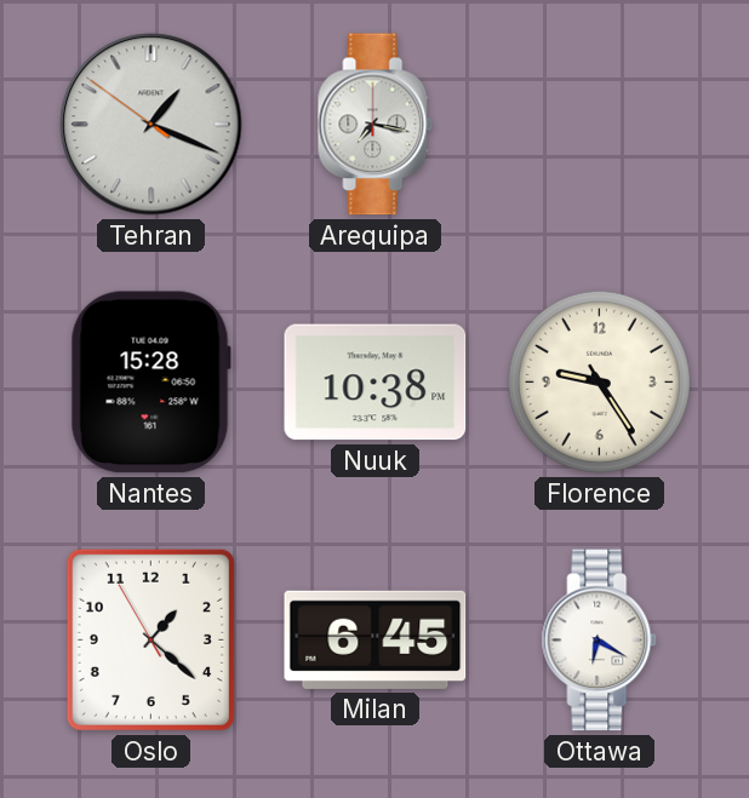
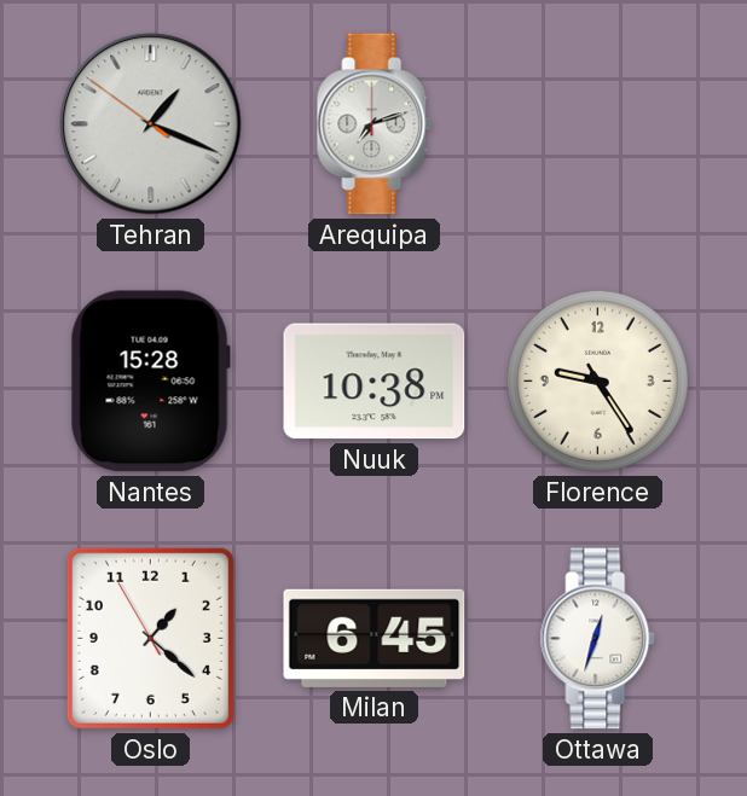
Arequipa: 7:17 -> 7:12
Ottawa: 6:20 -> 12:33
